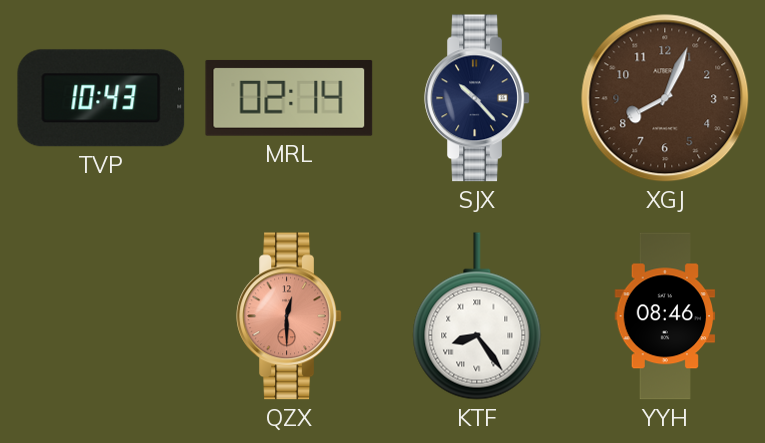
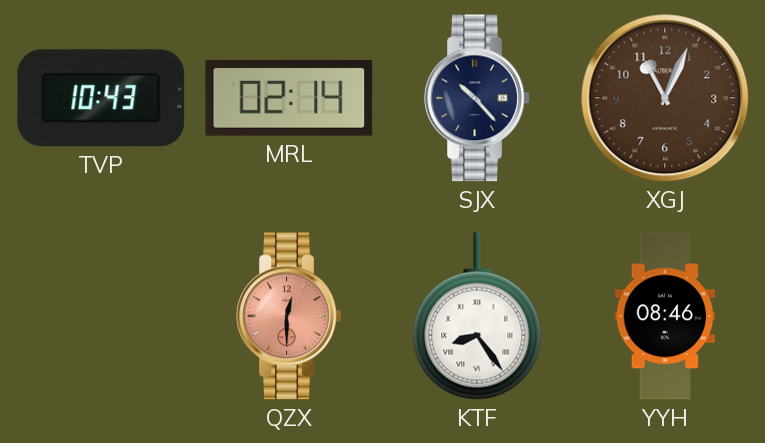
XGJ: 8:04 -> 11:04
